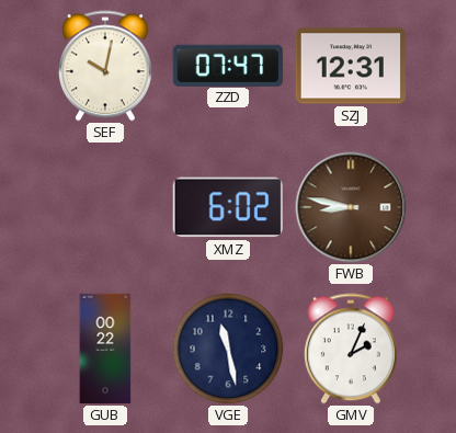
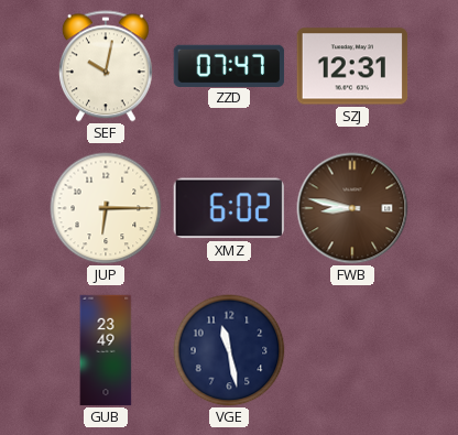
JUP: none -> 6:15
GUB: 00:22 -> 23:49
GMV: 2:04 -> none
